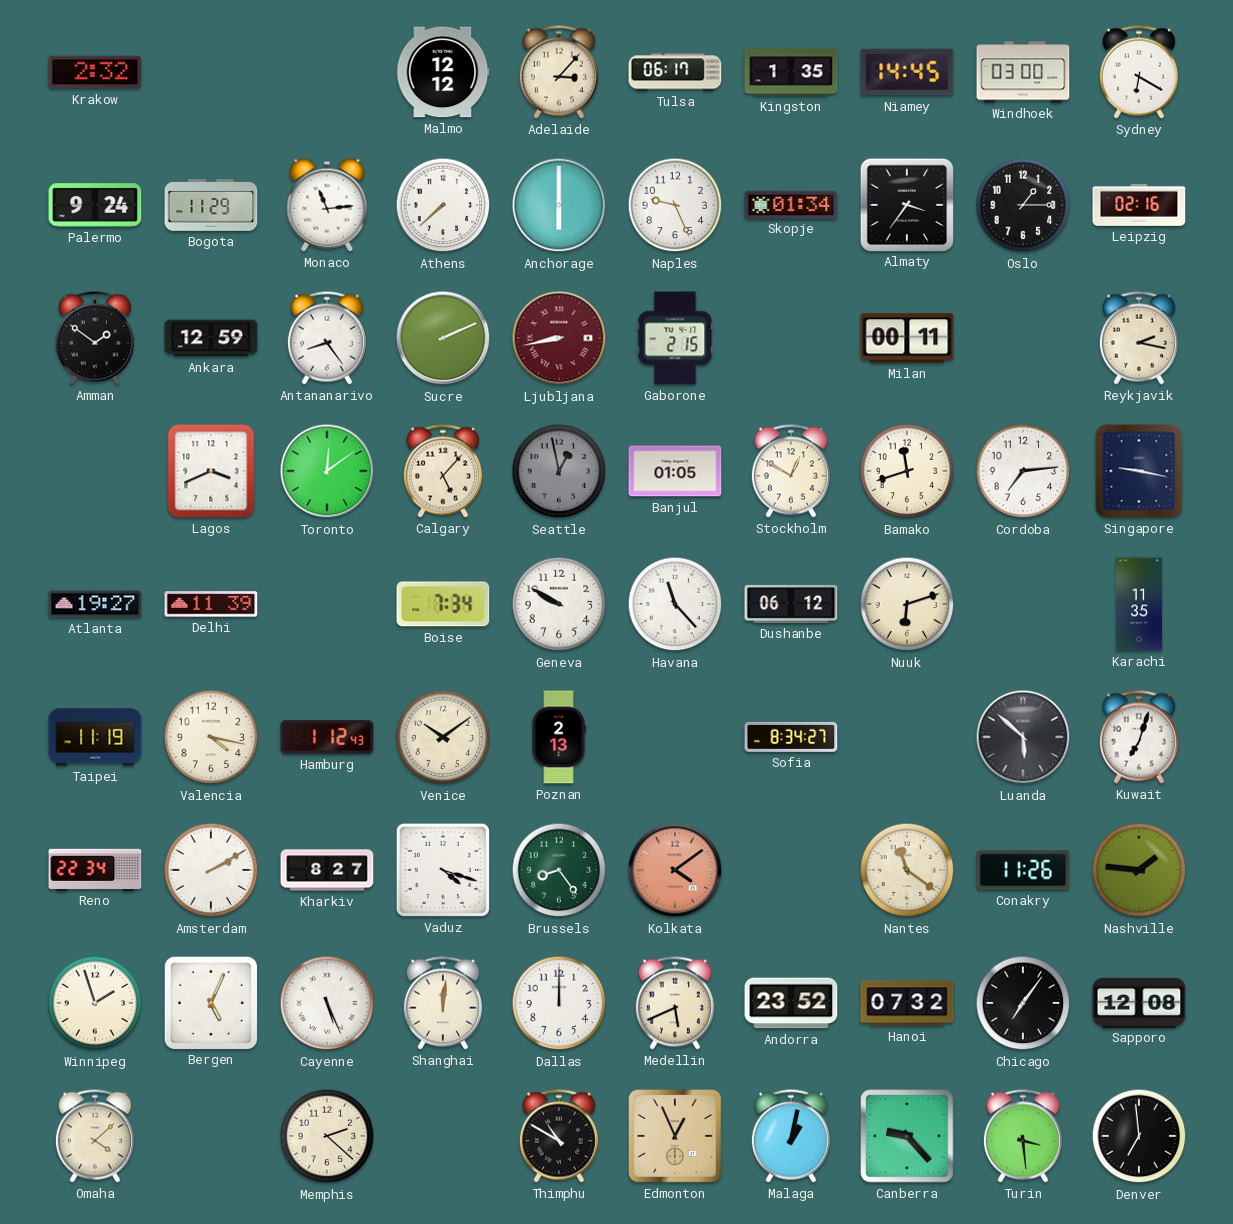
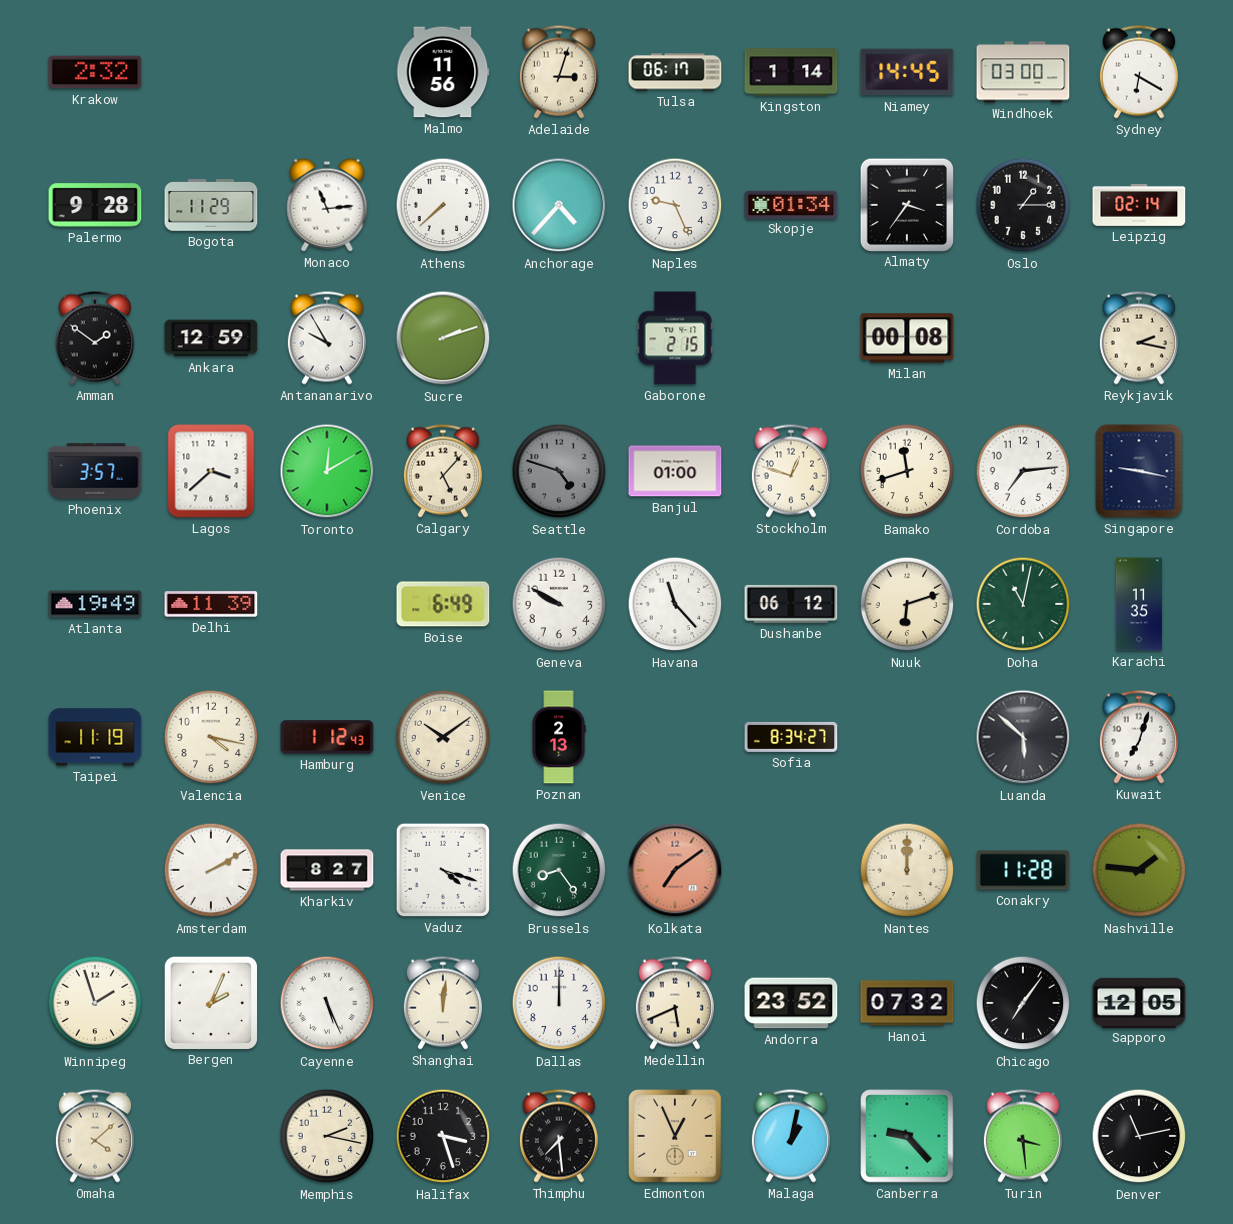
Malmo: 12:12 -> 11:56
Adelaide: 3:07 -> 3:03
Kingston: 1:35 -> 1:14
Palermo: 9:24 -> 9:28
Anchorage: 6:00 -> 4:37
Leipzig: 02:16 -> 02:14
Antananarivo: 8:24 -> 9:55
Sucre: 2:11 -> 2:12
Ljubljana: 8:43 -> none
Milan: 00:11 -> 00:08
Phoenix: none -> 3:57
Lagos: 3:41 -> 3:38
Toronto: 12:09 -> 12:10
Seattle: 12:58 -> 4:48
Banjul: 01:05 -> 01:00
Stockholm: 12:50 -> 12:48
Atlanta: 19:27 -> 19:49
Boise: 7:34 -> 6:49
Doha: none -> 11:02
Reno: 22:34 -> none
Kolkata: 4:09 -> 7:09
Nantes: 11:21 -> 12:00
Conakry: 11:26 -> 11:28
Bergen: 5:04 -> 2:04
Sapporo: 12:08 -> 12:05
Memphis: 2:22 -> 2:17
Halifax: none -> 3:27
Thimphu: 10:50 -> 7:29
Denver: 6:59 -> 11:13
